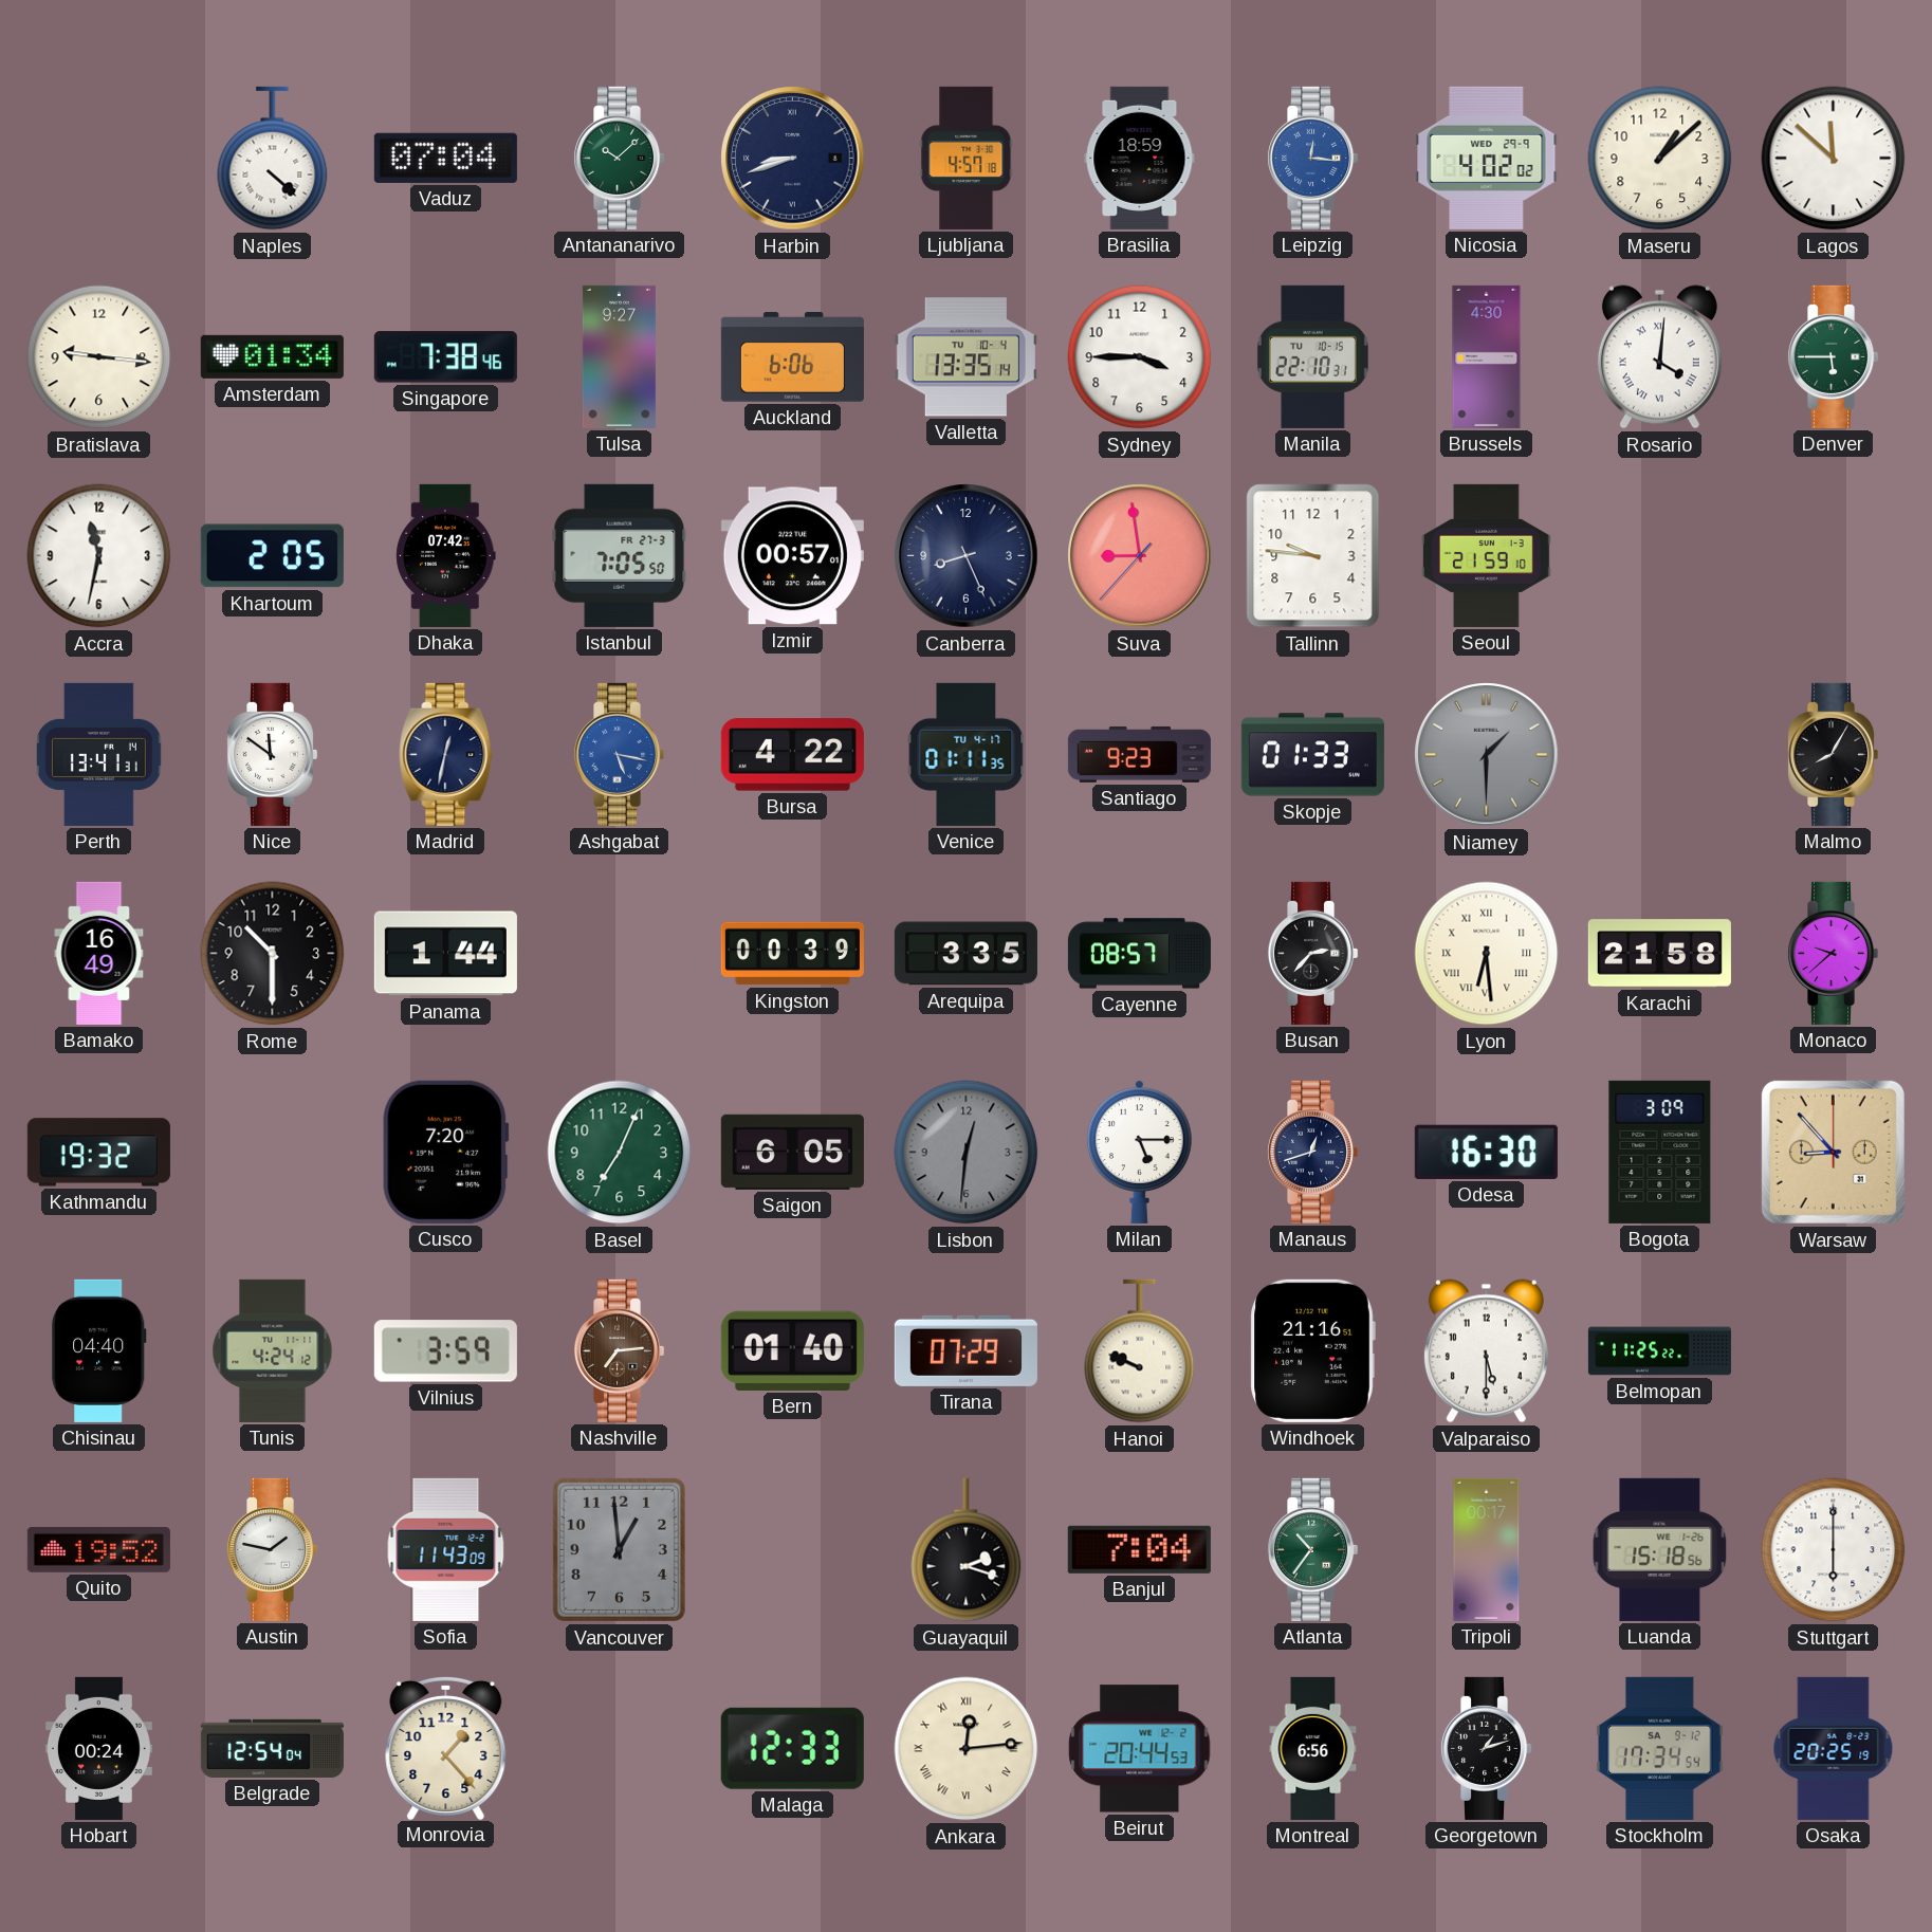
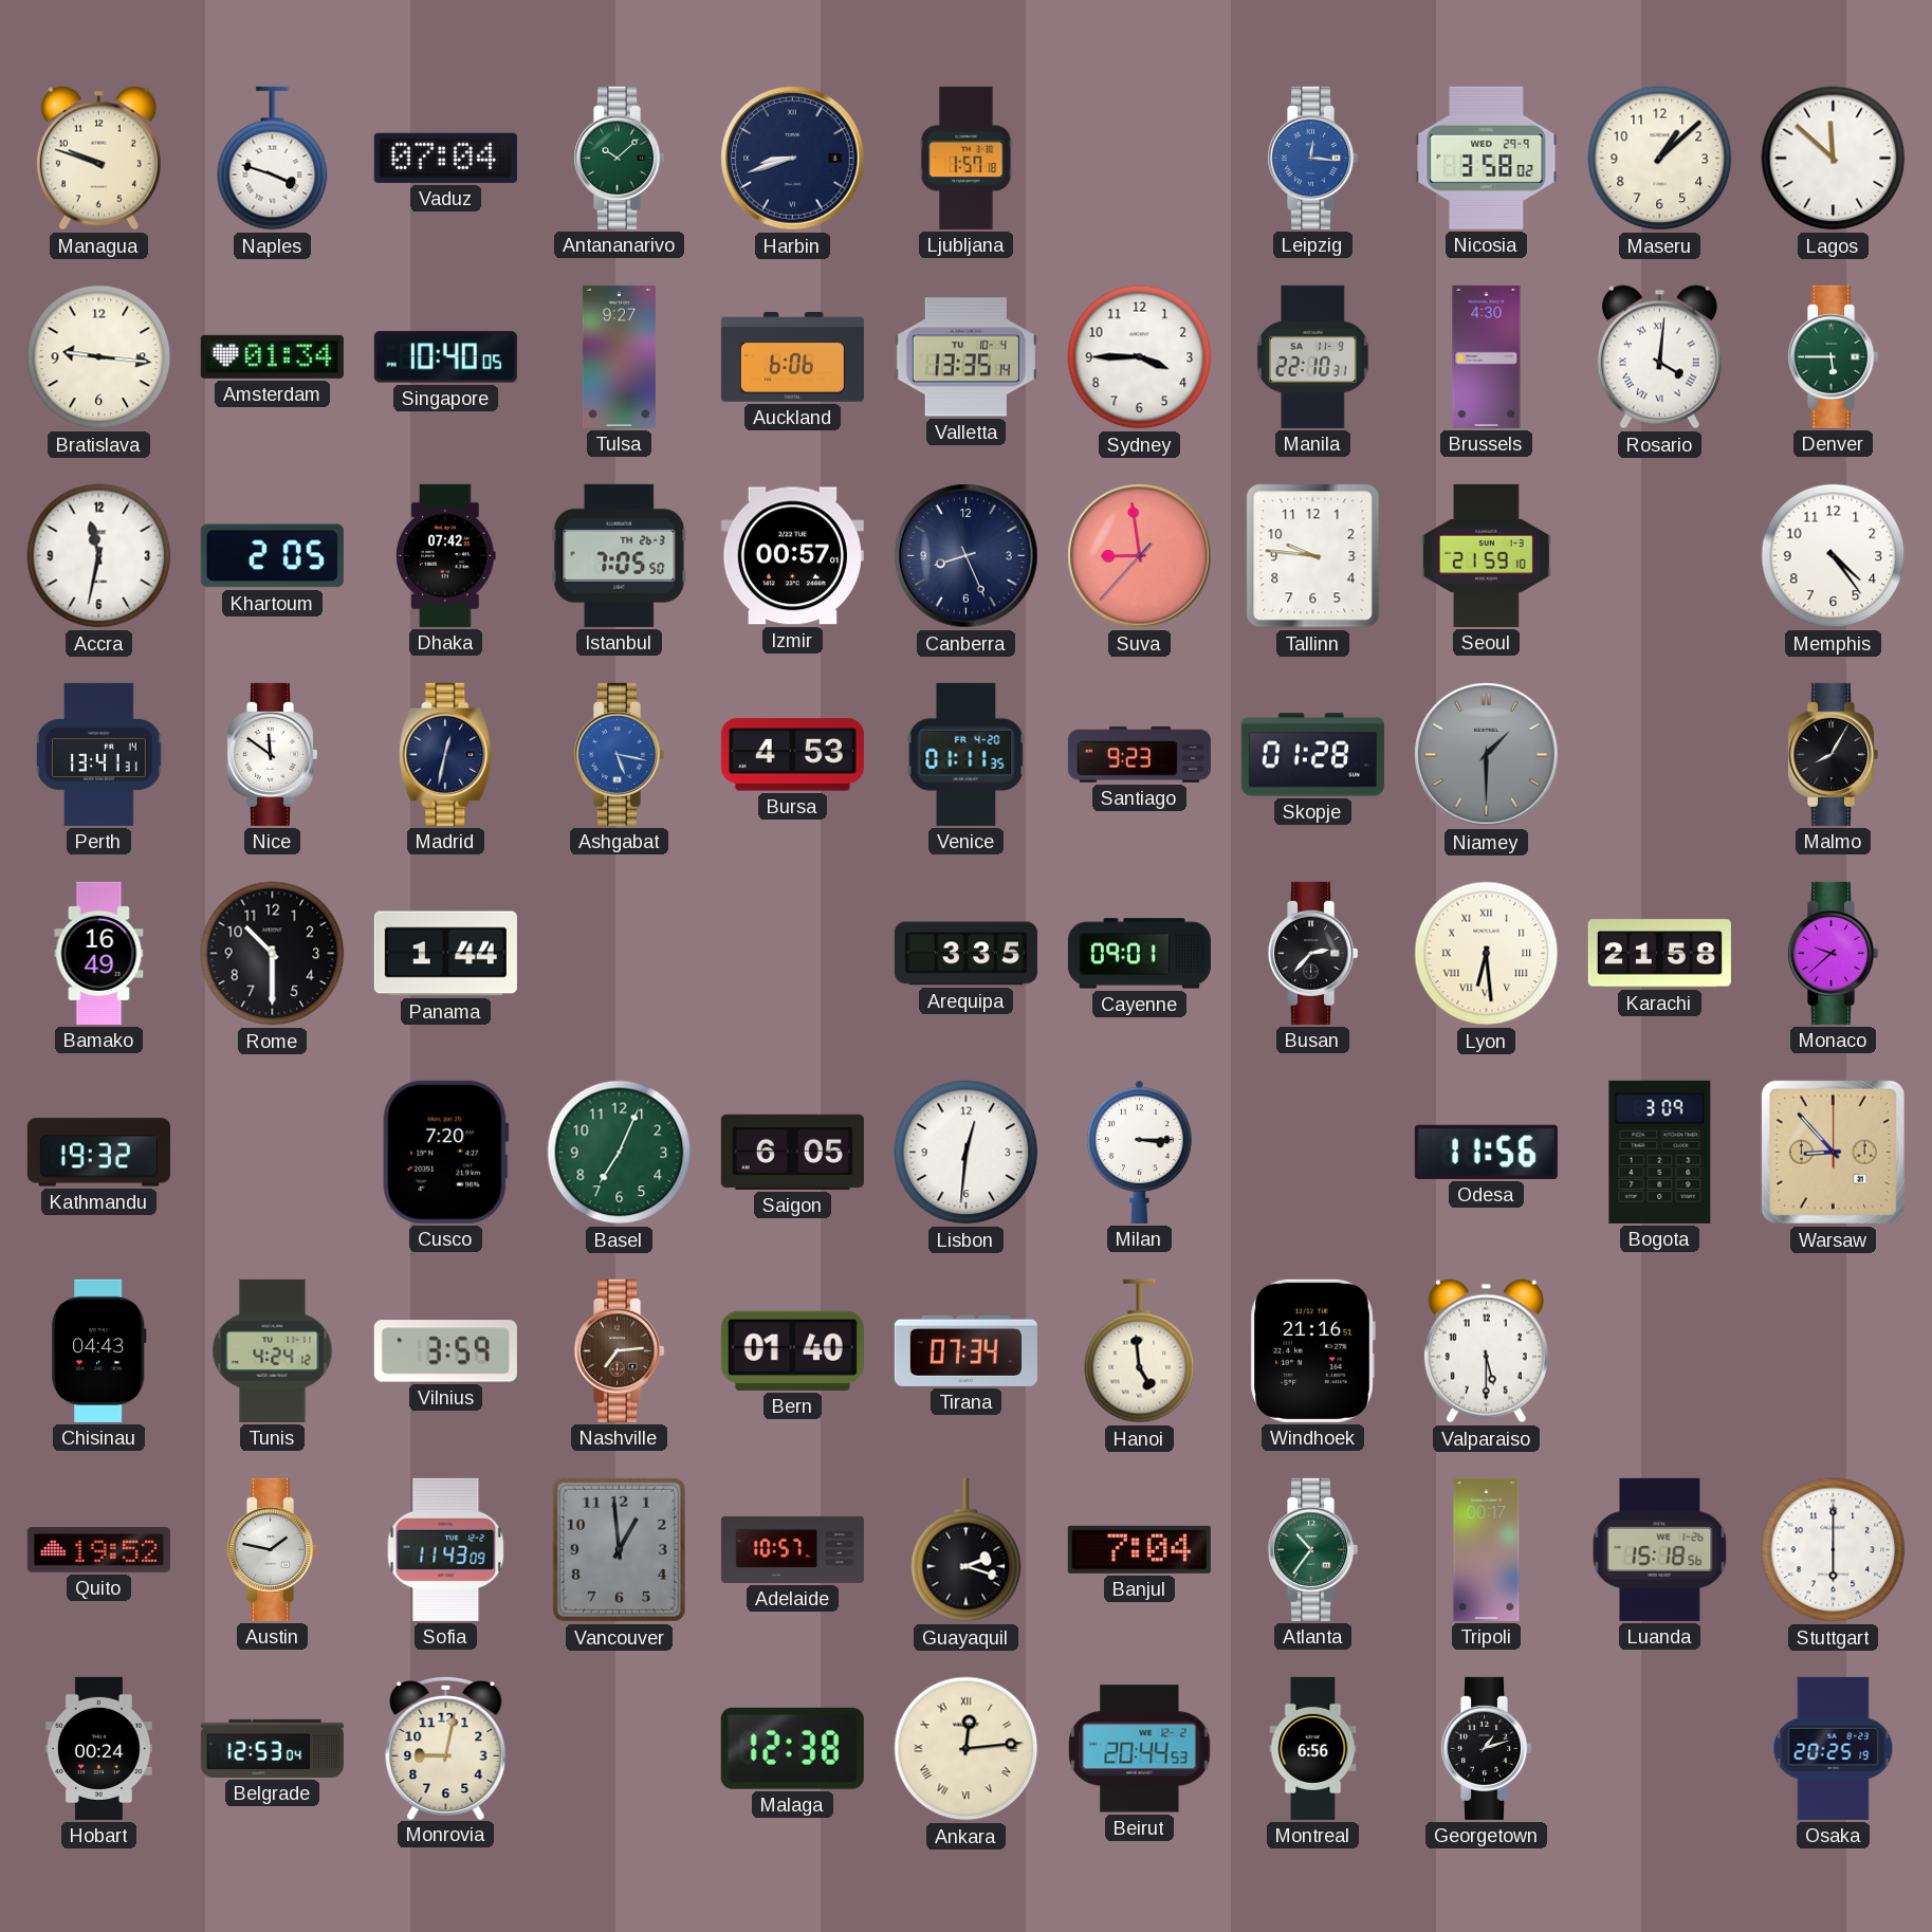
Managua: none -> 9:48
Naples: 4:22 -> 3:48
Ljubljana: 4:57 -> 1:57
Brasilia: 18:59 -> none
Nicosia: 4:02 -> 3:58
Singapore: 7:38 -> 10:40
Manila date: TU 10-15 -> SA 11-9
Istanbul date: FR 27-3 -> TH 26-3
Memphis: none -> 4:24
Bursa: 4:22 -> 4:53
Venice date: TU 4-17 -> FR 4-20
Skopje: 01:33 -> 01:28
Kingston: 00:39 -> none
Cayenne: 08:57 -> 09:01
Lisbon dial: grey -> white
Milan: 5:15 -> 3:15
Manaus: 12:42 -> none
Odesa: 16:30 -> 11:56
Chisinau: 04:40 -> 04:43
Tirana: 07:29 -> 07:34
Hanoi: 9:49 -> 4:59
Belmopan: 11:25 -> none
Adelaide: none -> 10:57
Belgrade: 12:54 -> 12:53
Monrovia: 1:23 -> 9:02
Malaga: 12:33 -> 12:38
Stockholm: 17:34 -> none
